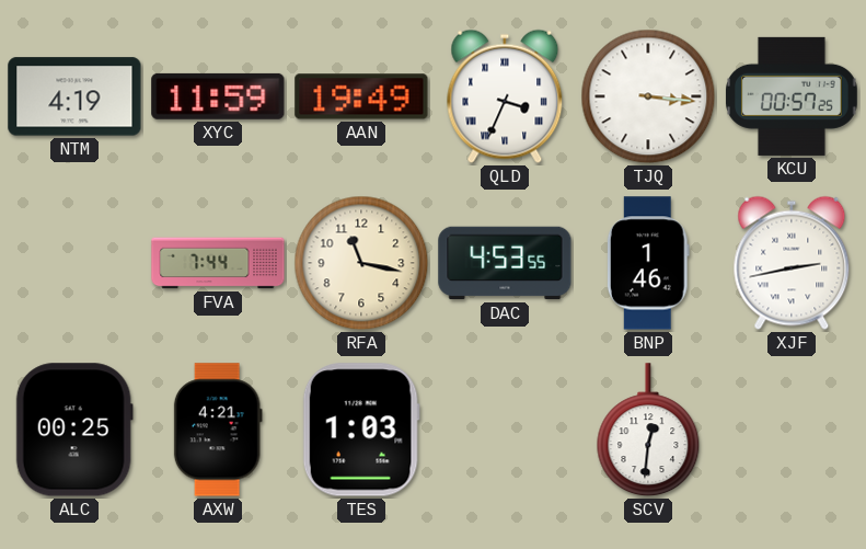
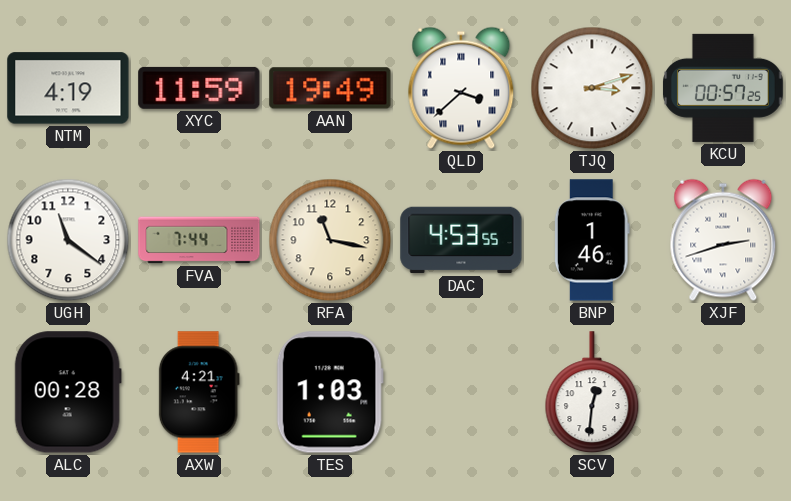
QLD: 3:34 -> 3:38
TJQ: 3:16 -> 3:12
UGH: none -> 11:21
XJF: 2:43 -> 2:42
ALC: 00:25 -> 00:28
